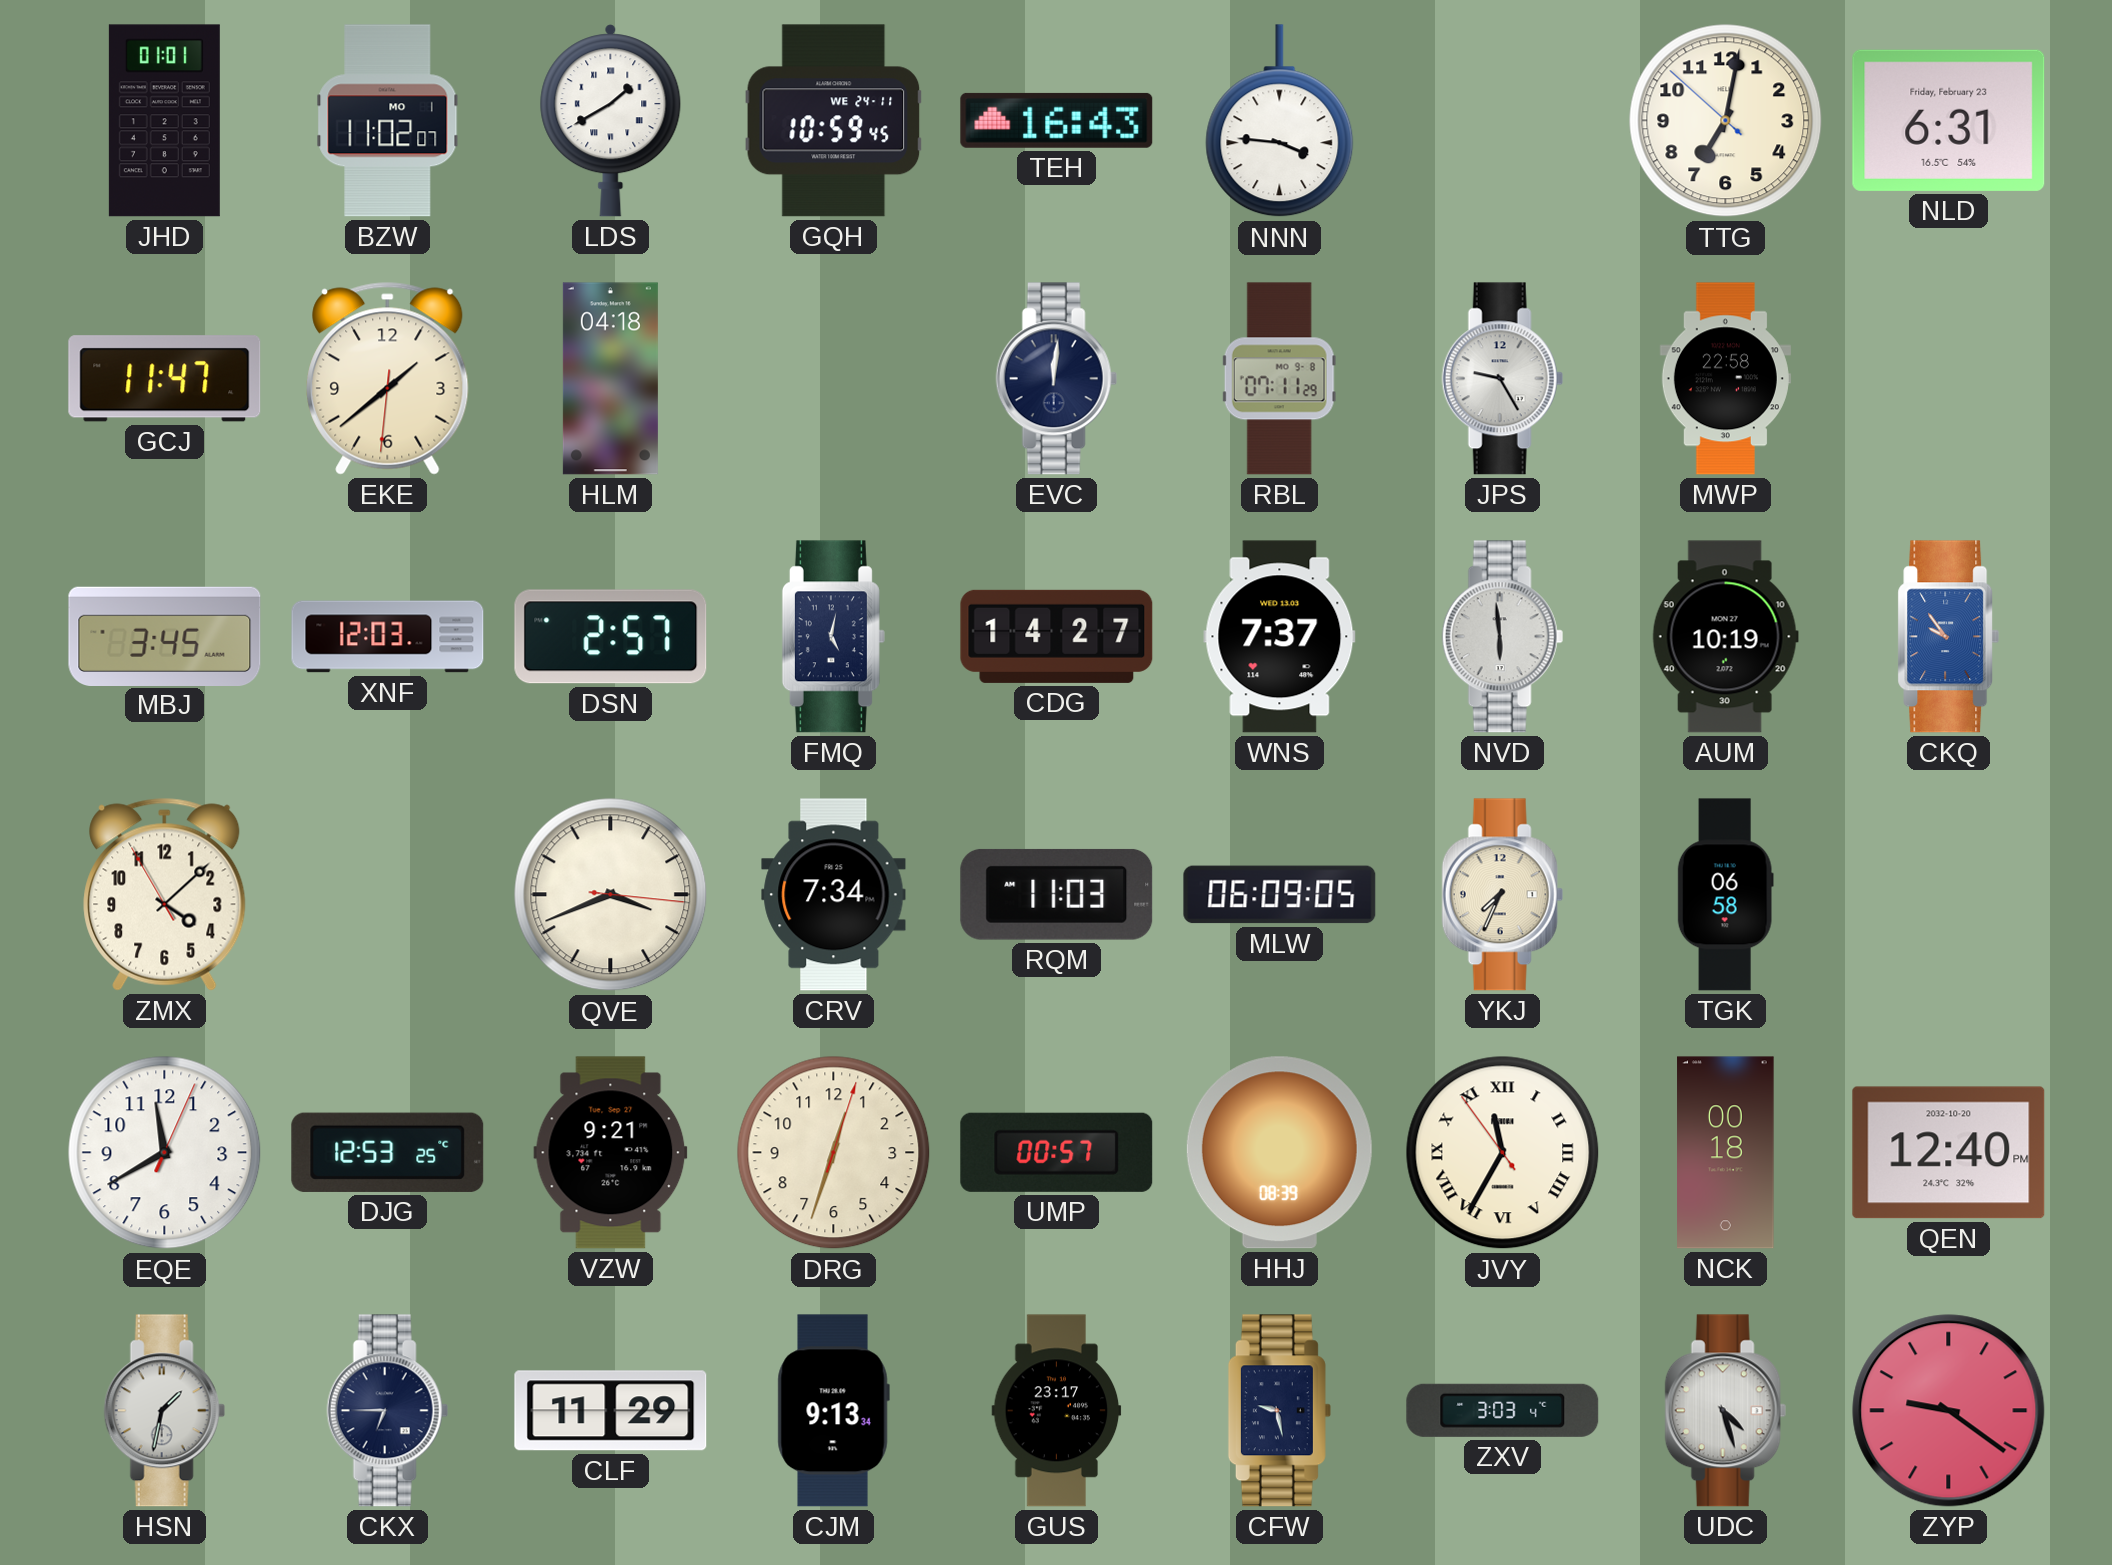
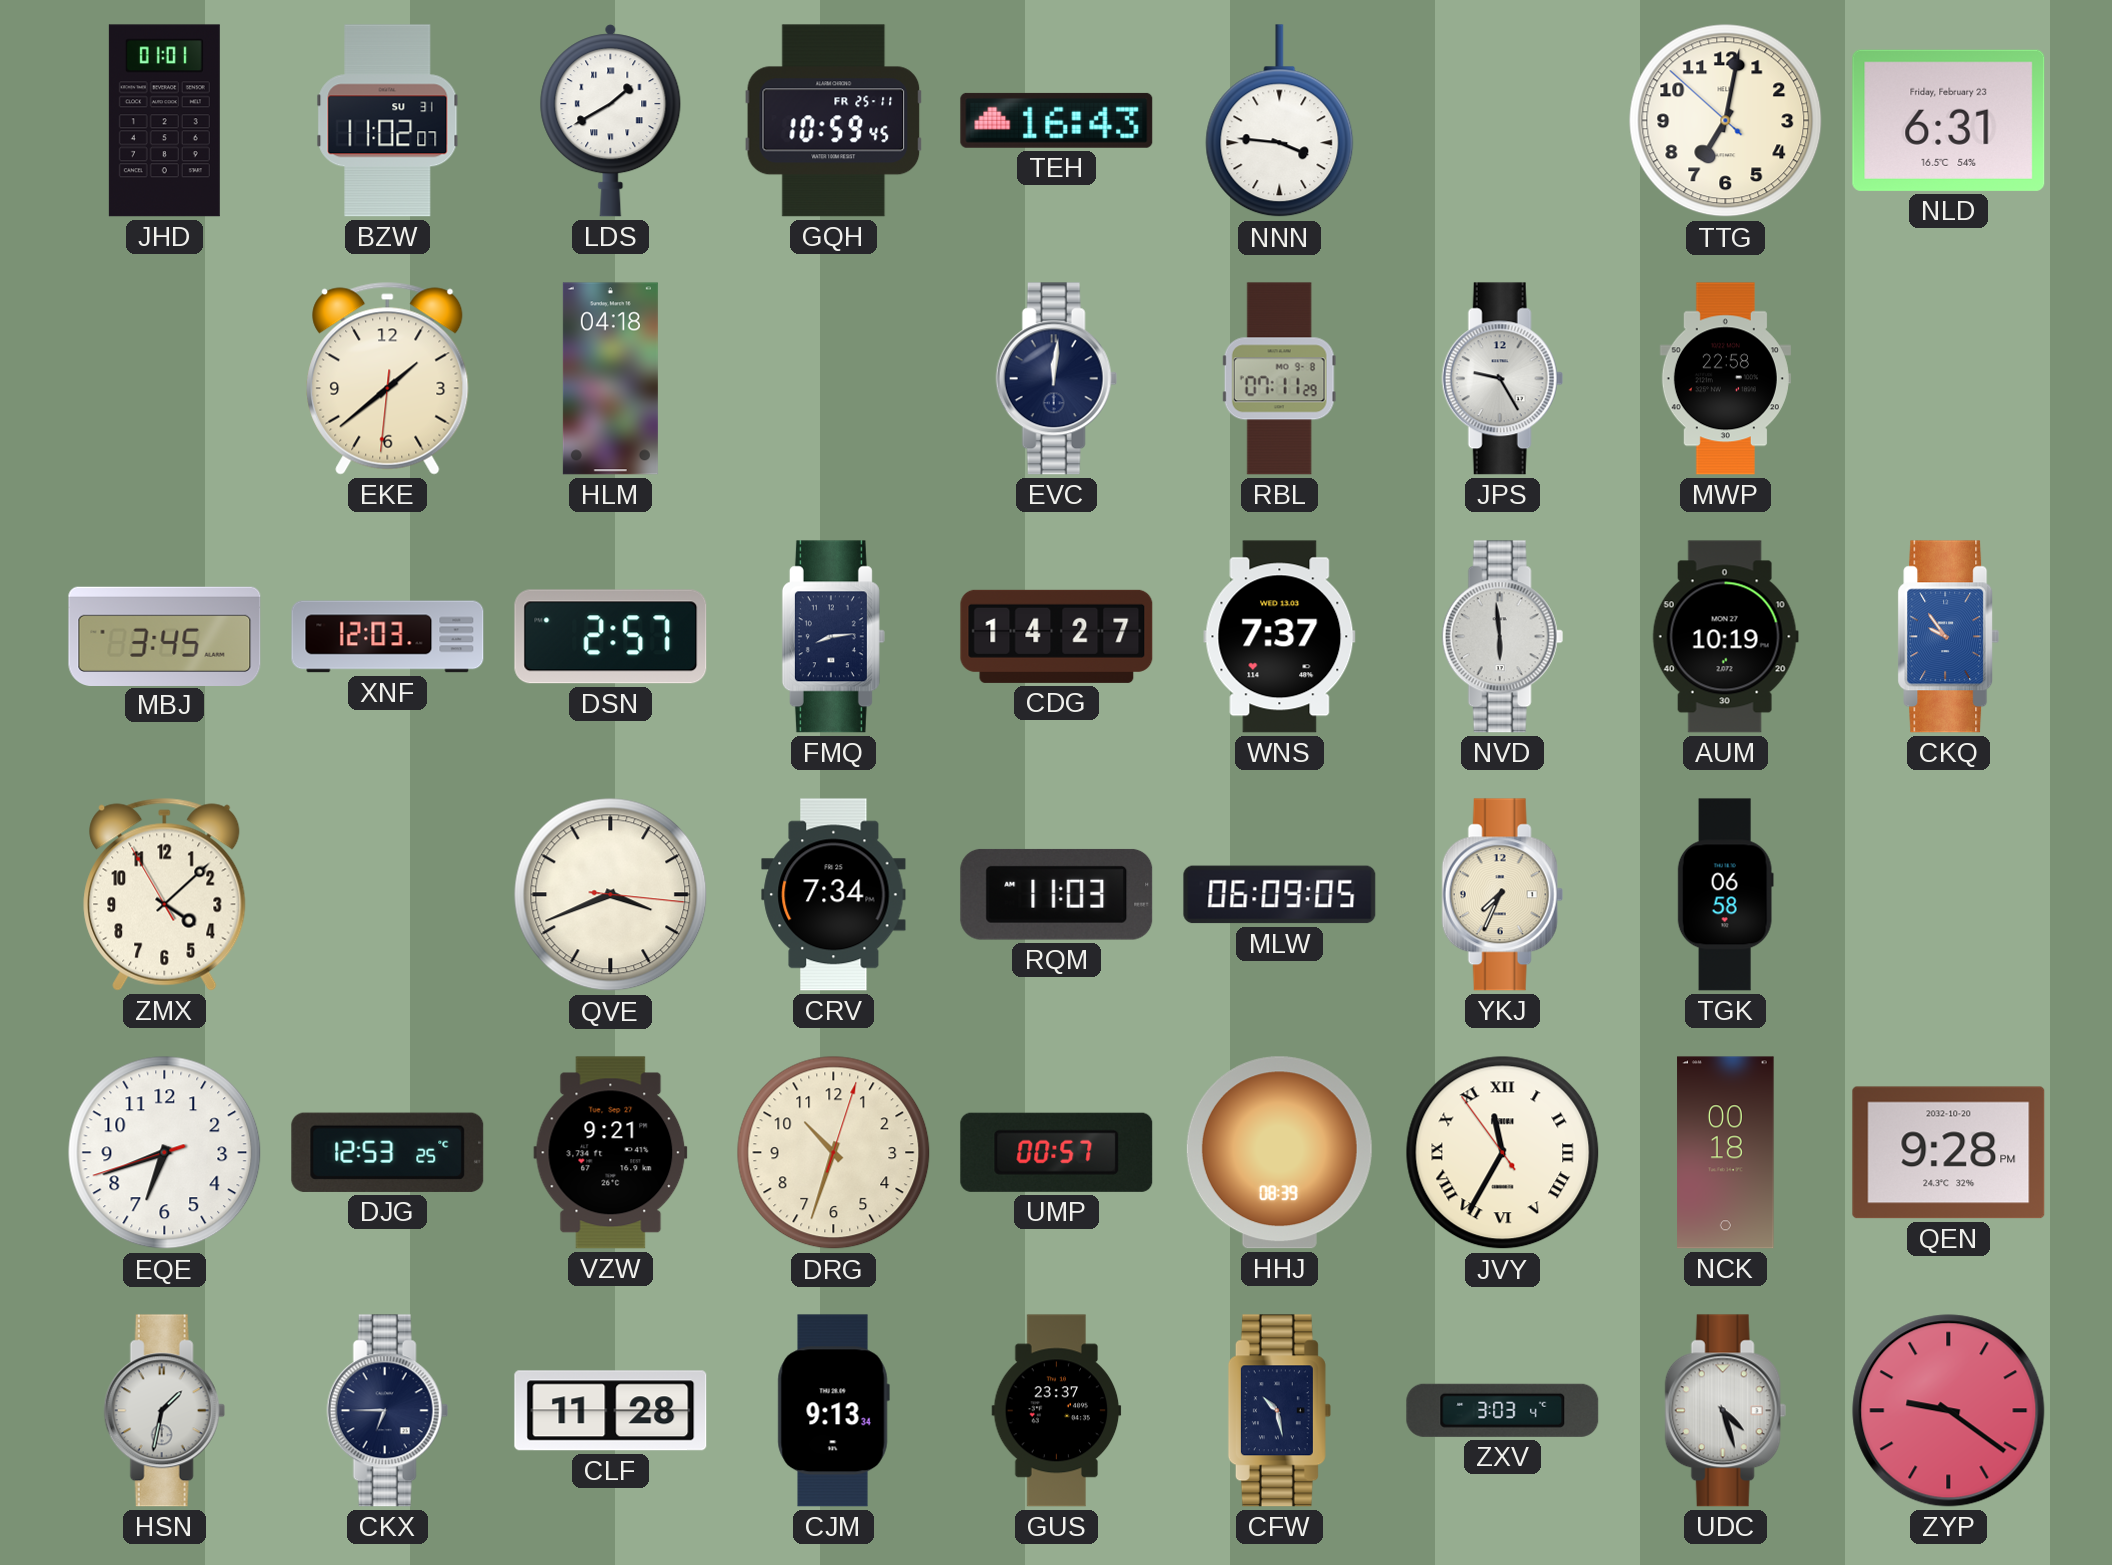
BZW date: MO 1 -> SU 31
GQH date: WE 24-11 -> FR 25-11
GCJ: 11:47 -> none
FMQ: 5:02 -> 8:14
EQE: 11:40 -> 6:41
DRG: 12:33 -> 10:33
QEN: 12:40 -> 9:28
CLF: 11:29 -> 11:28
GUS: 23:17 -> 23:37
CFW: 9:28 -> 10:28
